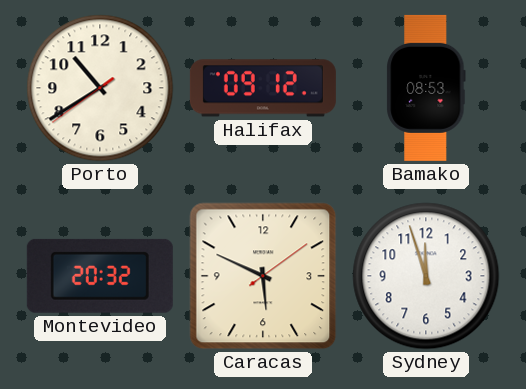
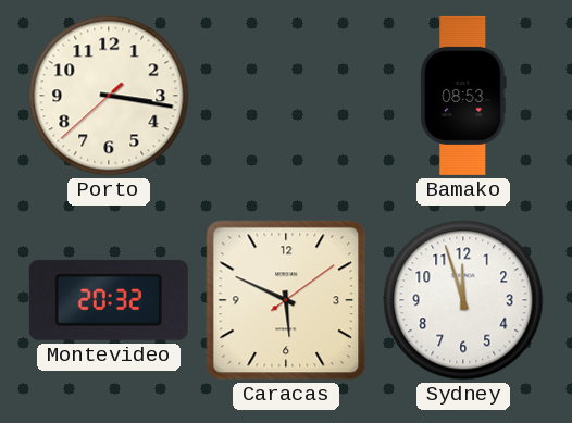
Porto: 10:39 -> 3:16
Halifax: 09:12 -> none
